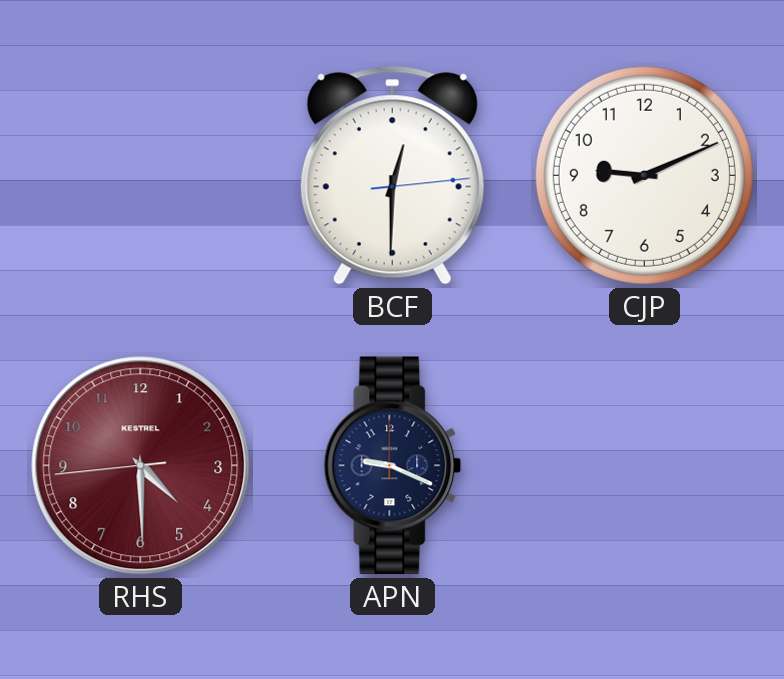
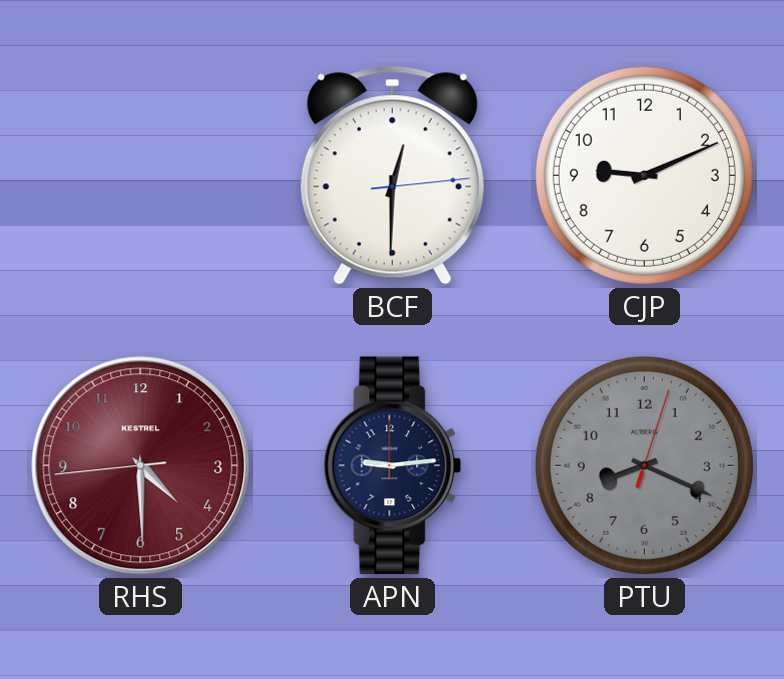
APN: 9:19 -> 9:14
PTU: none -> 8:19
